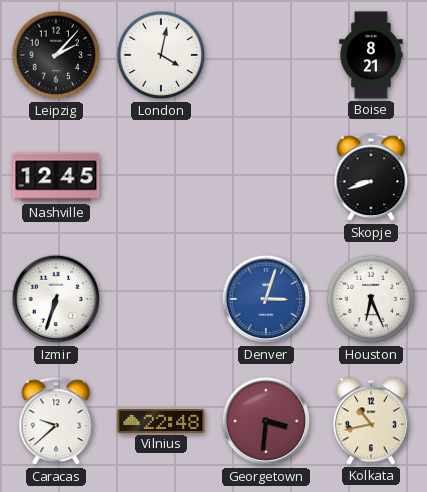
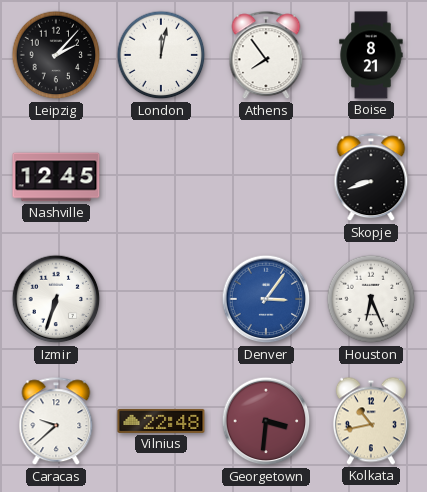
London: 4:02 -> 12:02
Athens: none -> 7:54
Denver: 3:03 -> 3:06
